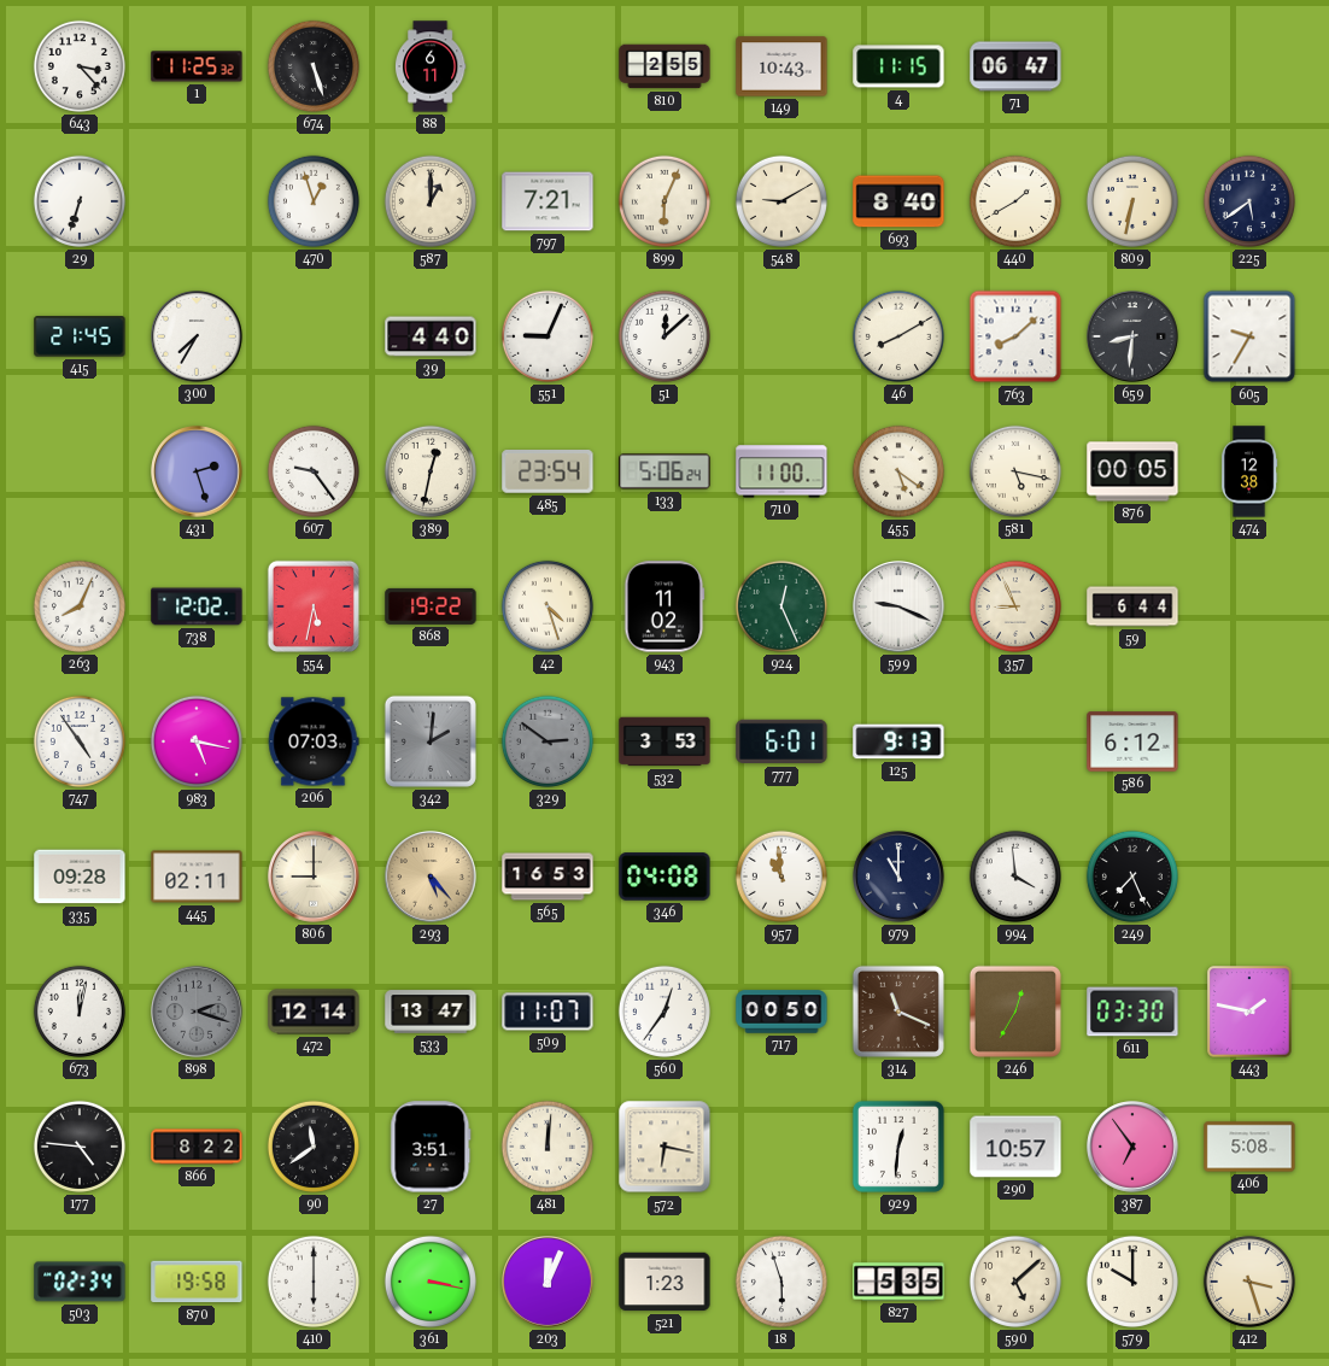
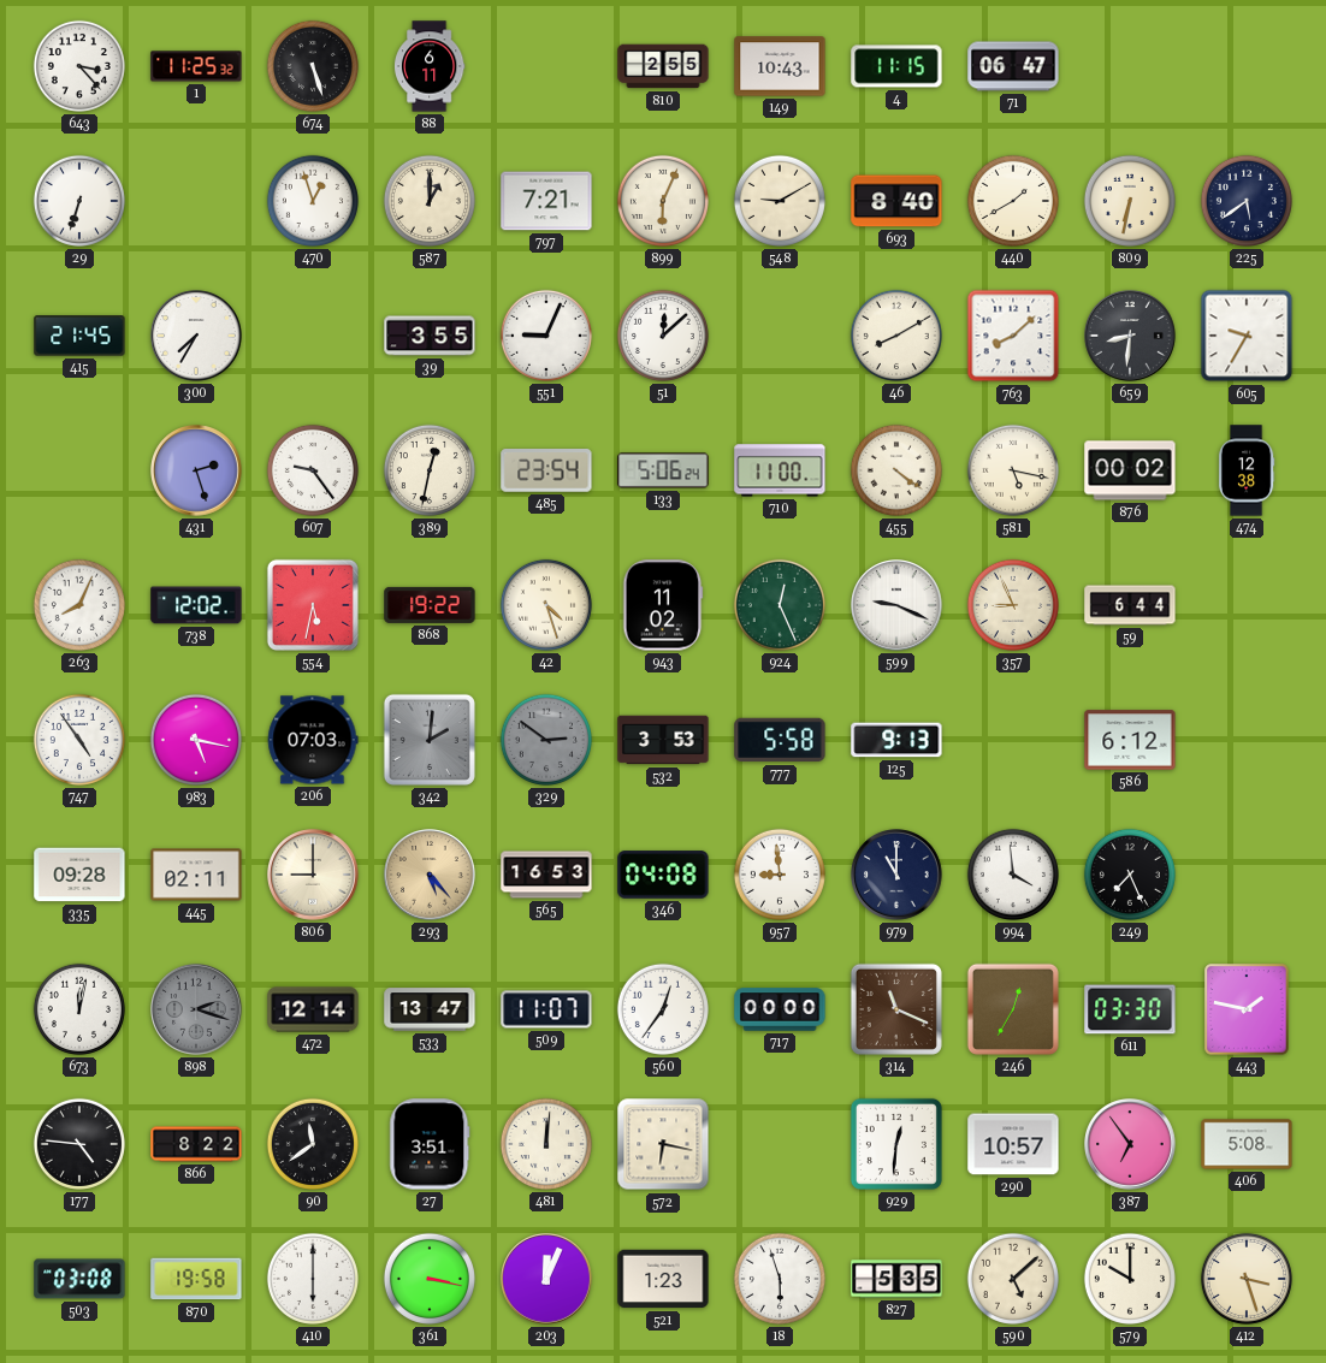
39: 4:40 -> 3:55
455: 5:21 -> 4:21
876: 00:05 -> 00:02
777: 6:01 -> 5:58
957: 10:59 -> 8:59
717: 00:50 -> 00:00
503: 02:34 -> 03:08
